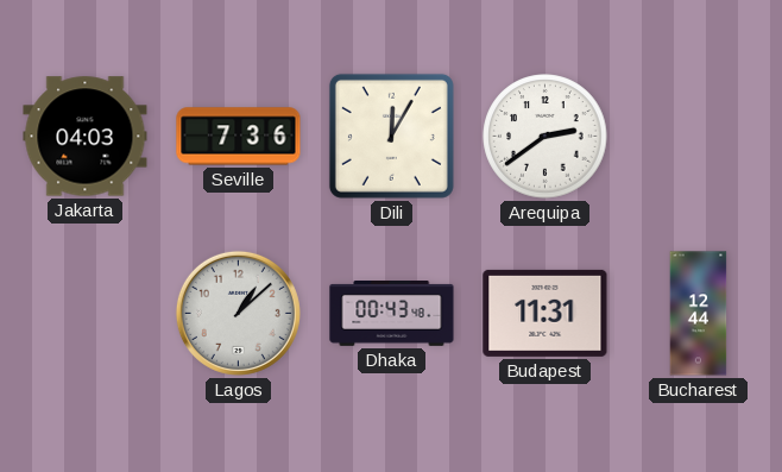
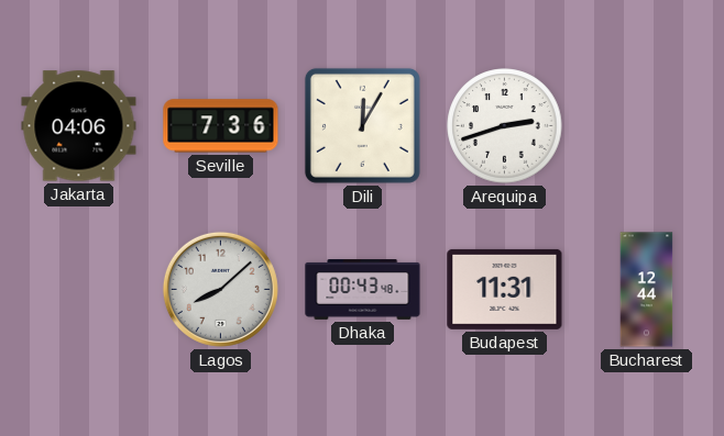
Jakarta: 04:03 -> 04:06
Arequipa: 2:39 -> 2:42
Lagos: 1:08 -> 8:08
